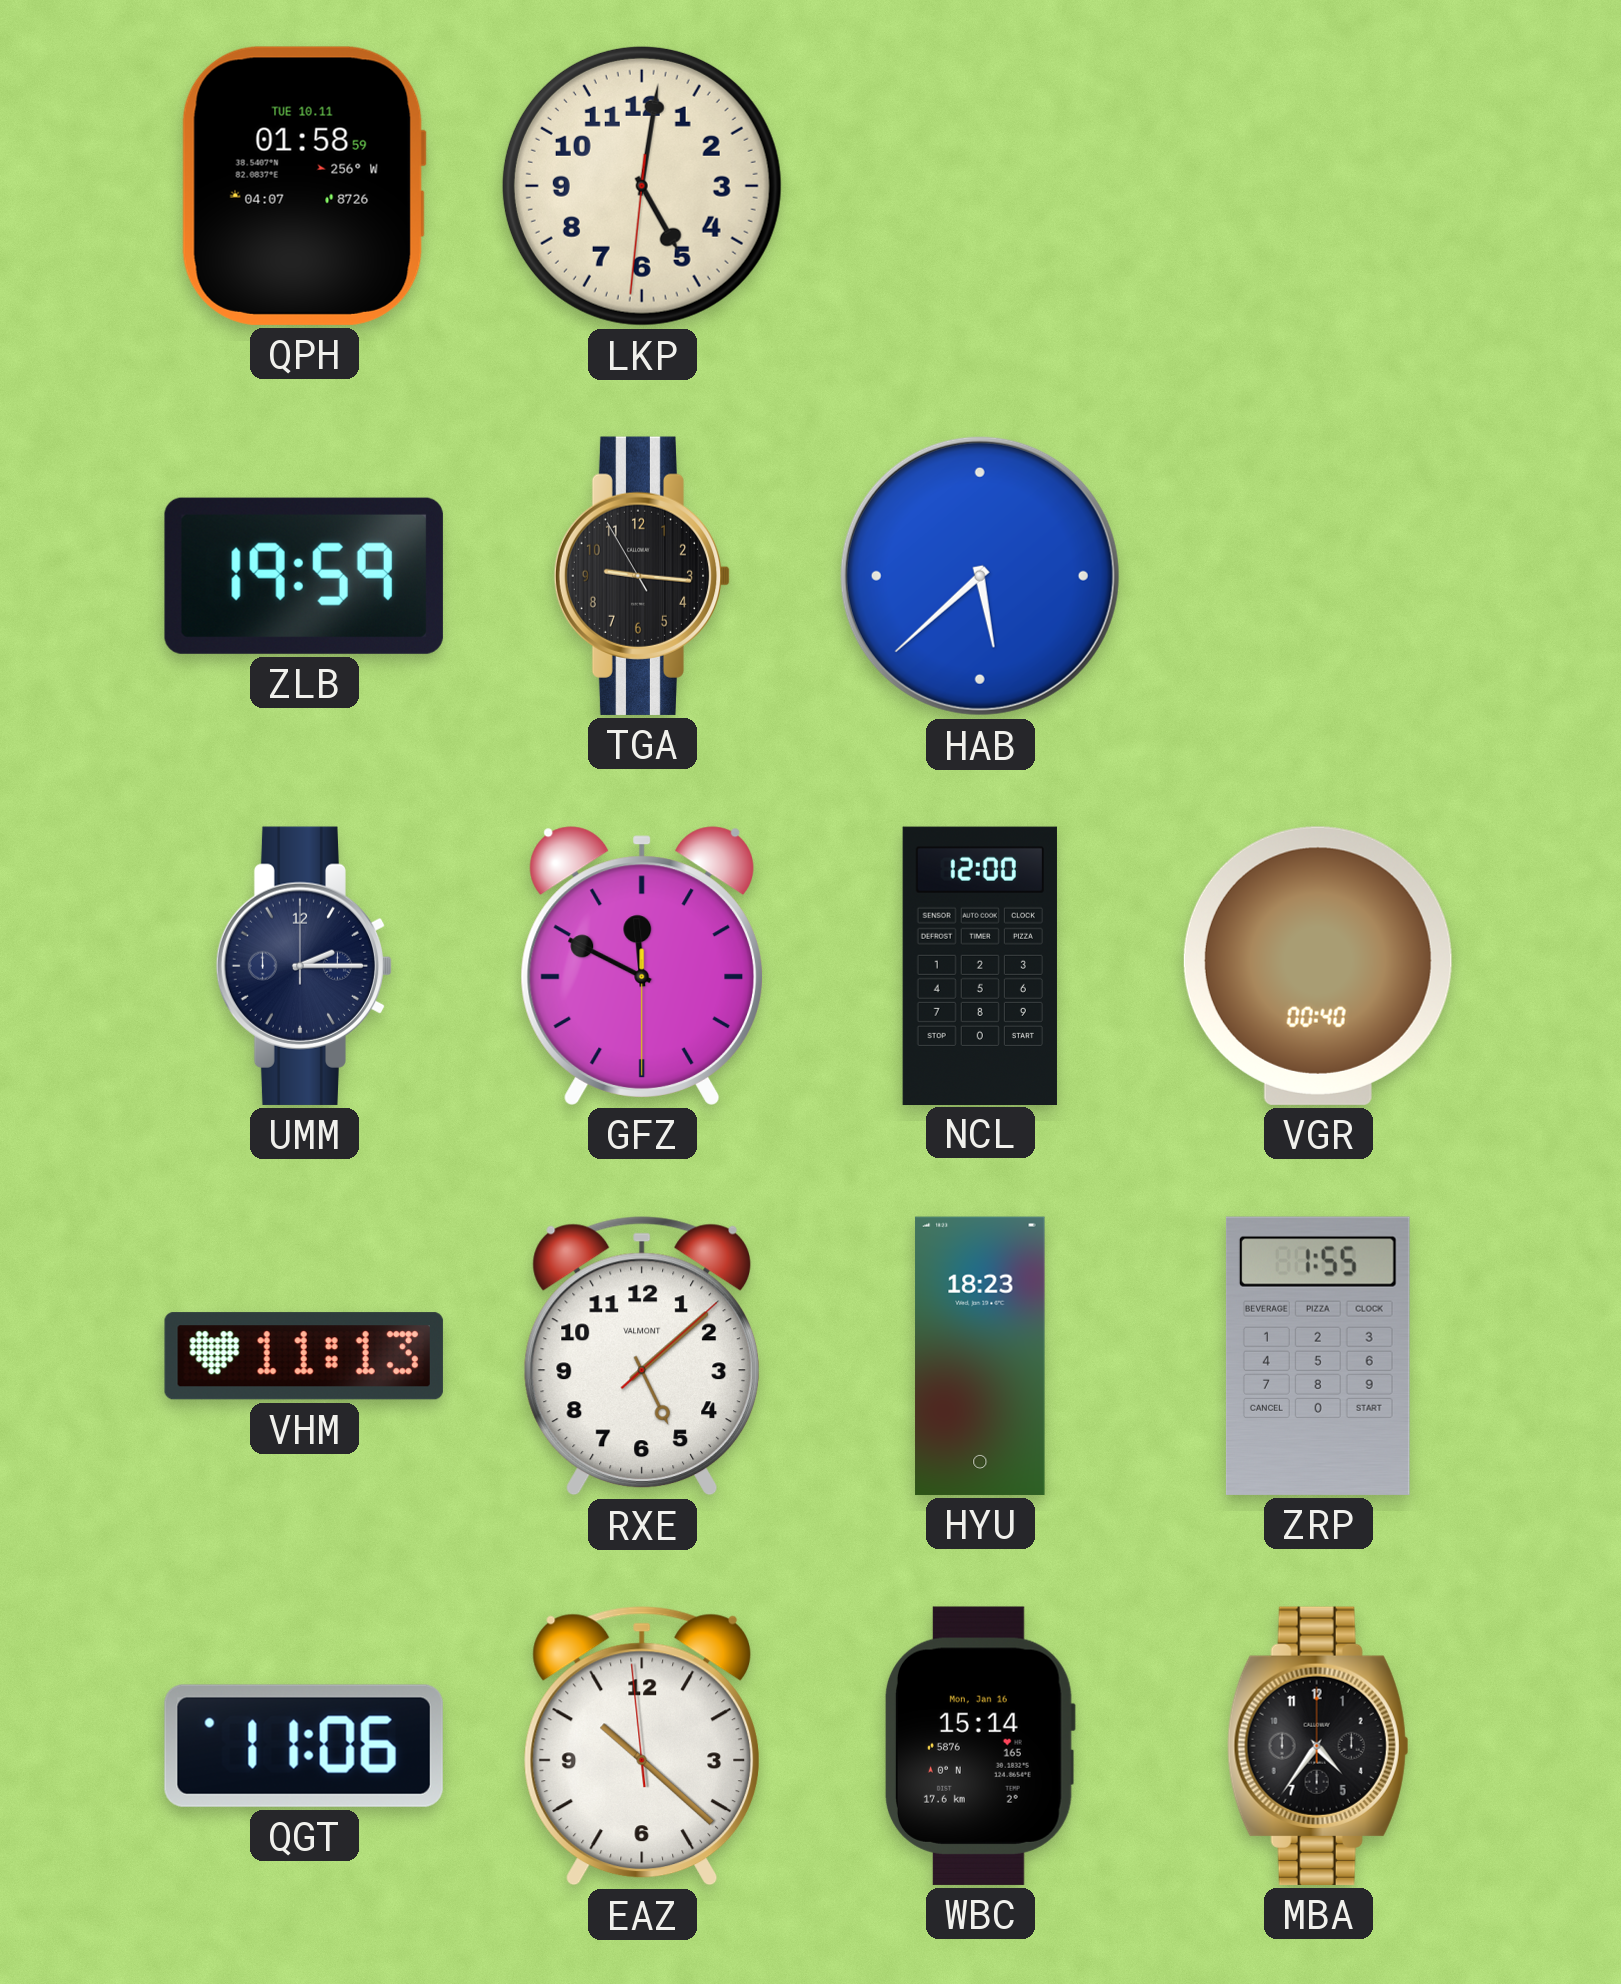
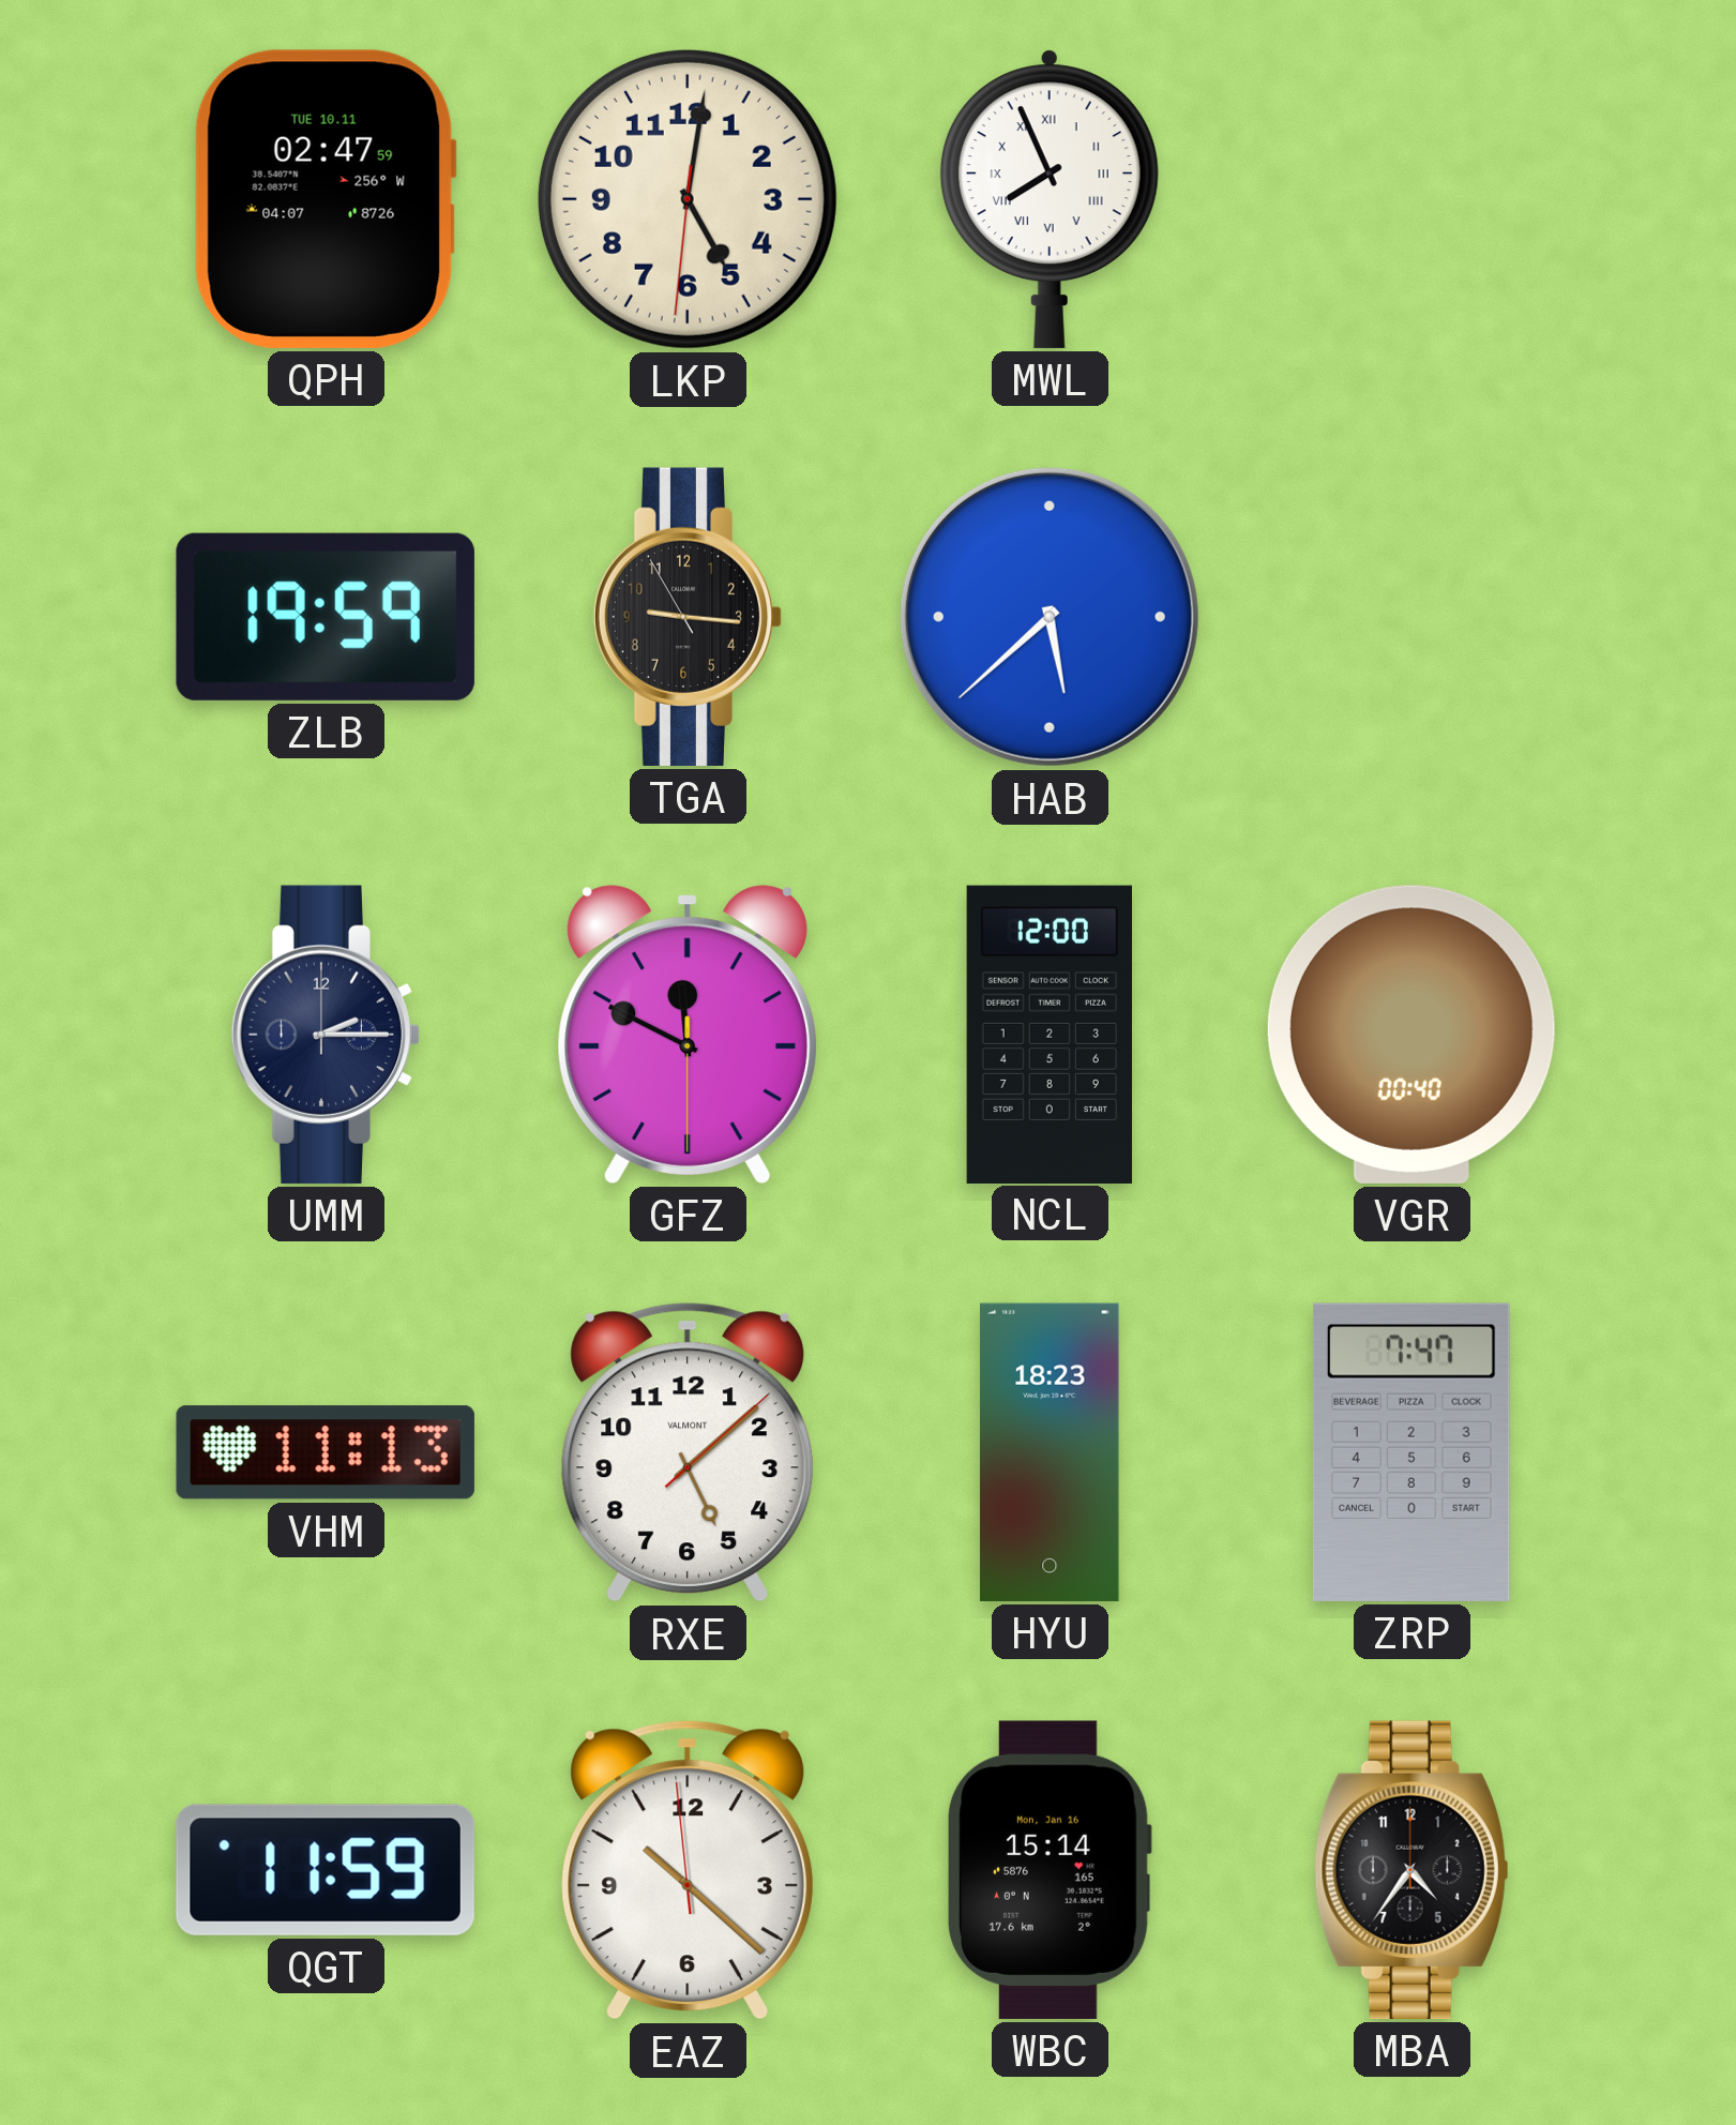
QPH: 01:58 -> 02:47
MWL: none -> 7:56
ZRP: 1:55 -> 7:47
QGT: 11:06 -> 11:59
